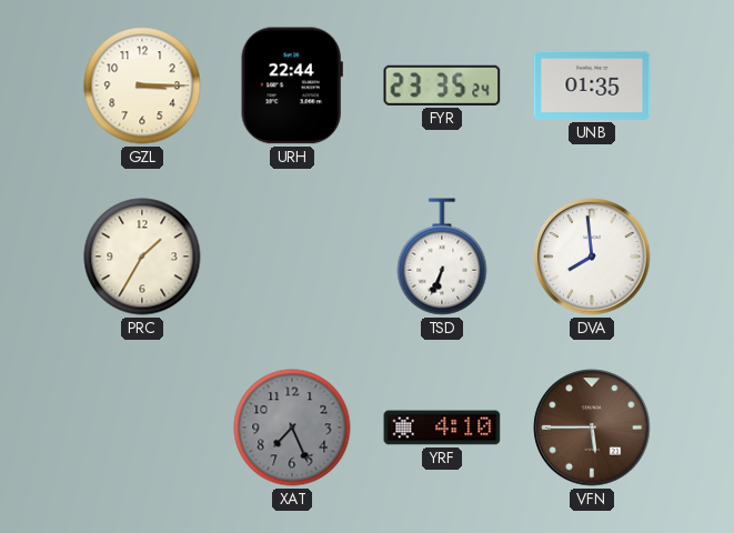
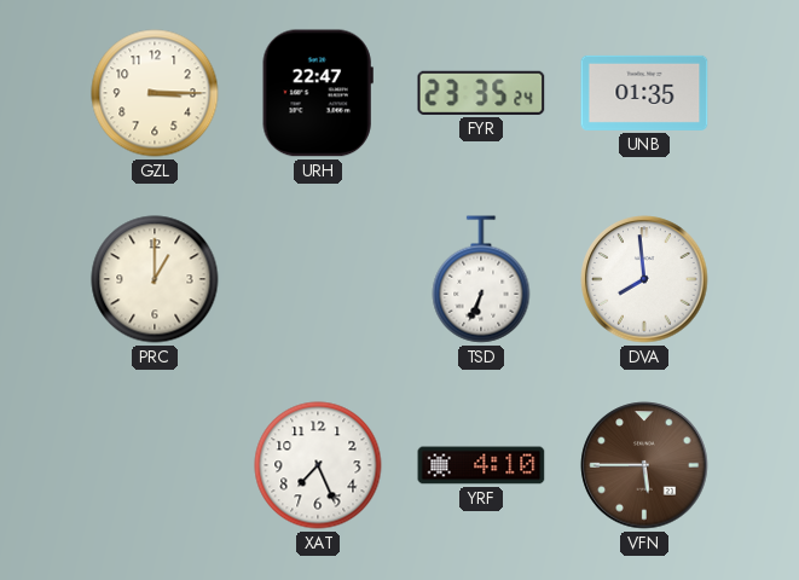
URH: 22:44 -> 22:47
PRC: 1:35 -> 1:00
XAT dial: grey -> white
